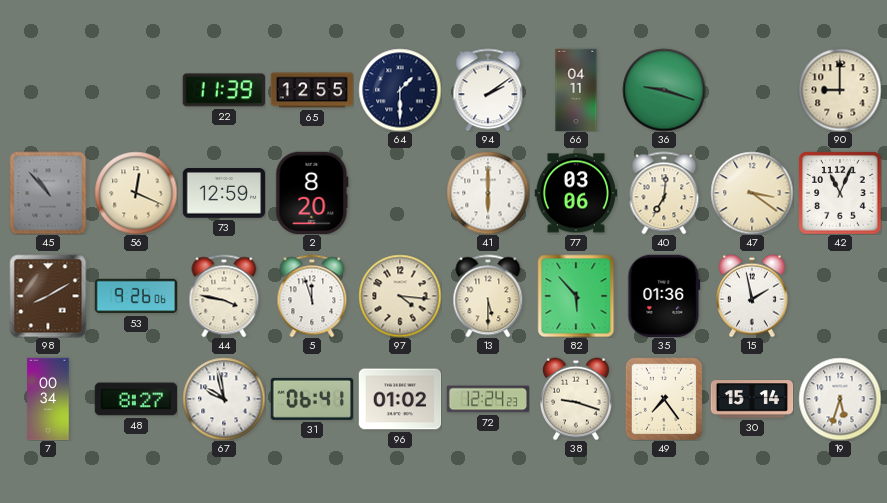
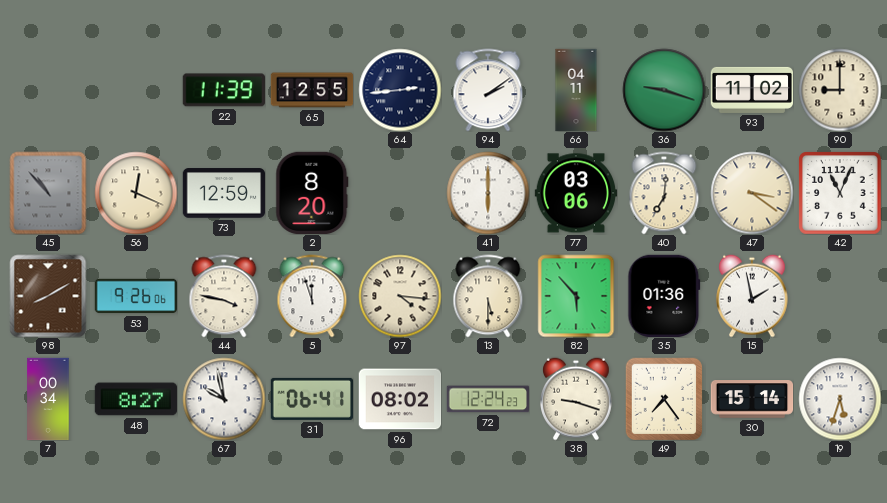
64: 1:30 -> 2:44
93: none -> 11:02
96: 01:02 -> 08:02
